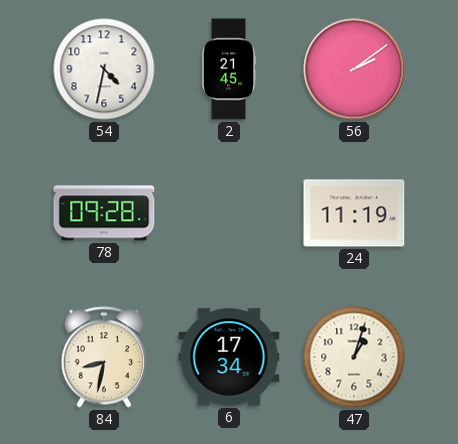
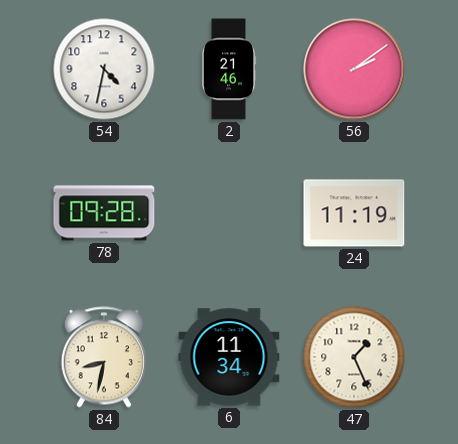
2: 21:45 -> 21:46
6: 17:34 -> 11:34
47: 1:03 -> 1:26
